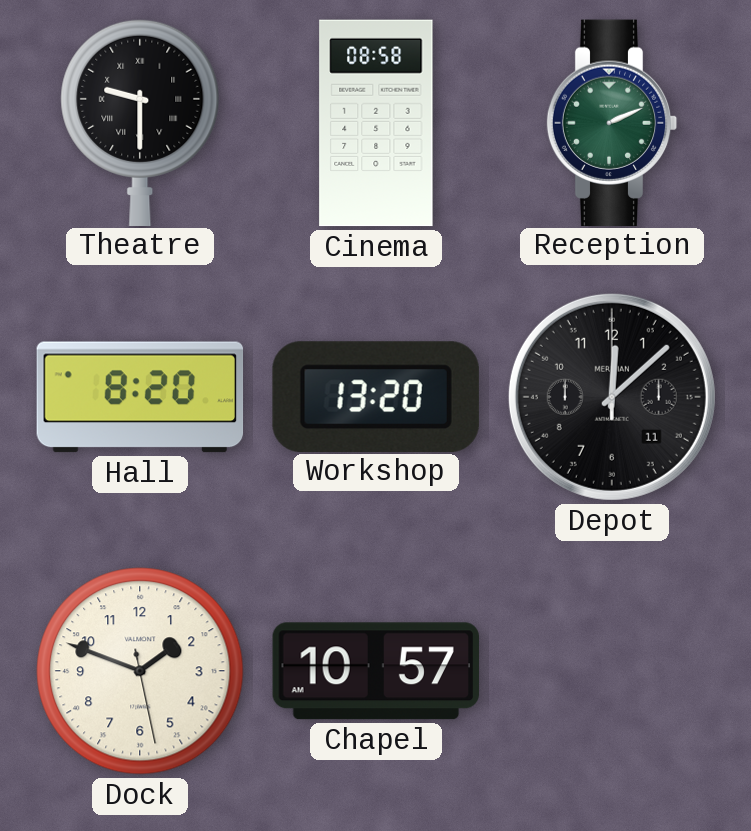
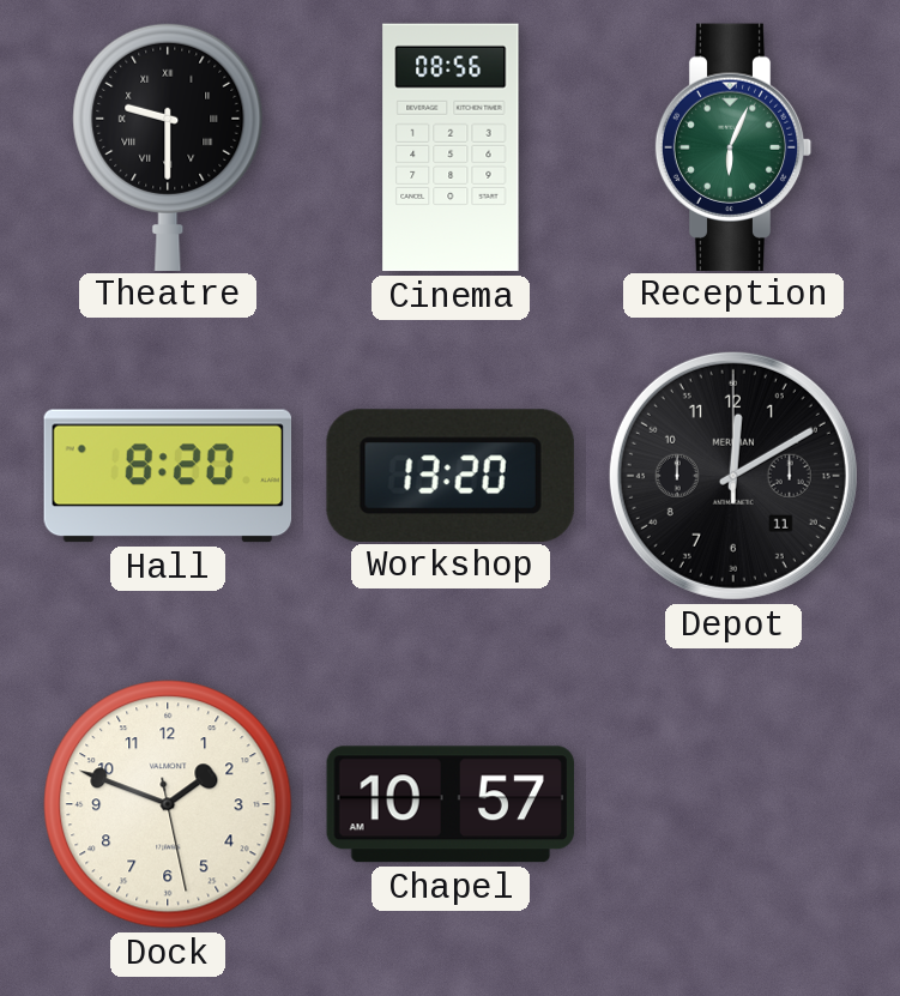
Cinema: 08:58 -> 08:56
Reception: 2:11 -> 6:04
Depot: 12:08 -> 12:10
